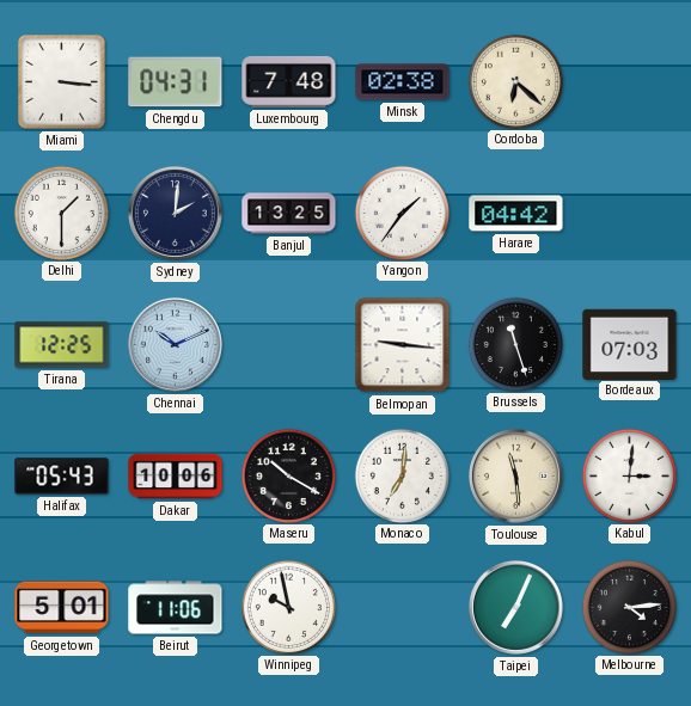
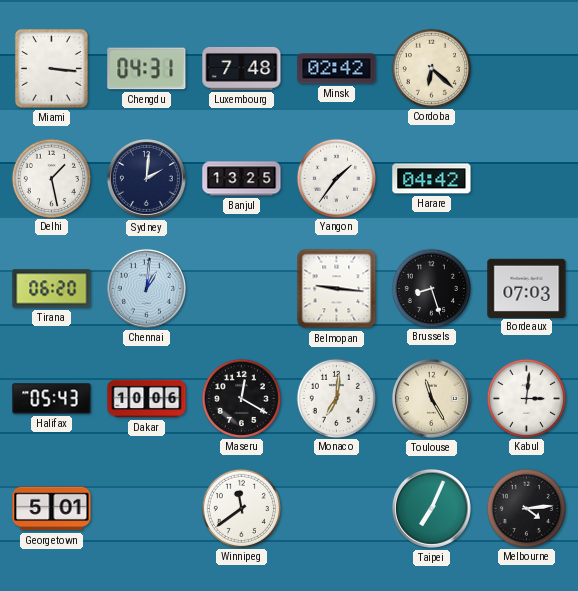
Minsk: 02:38 -> 02:42
Delhi: 1:30 -> 1:28
Tirana: 12:25 -> 06:20
Chennai: 10:11 -> 1:01
Brussels: 11:27 -> 8:27
Maseru: 10:20 -> 12:20
Toulouse: 11:29 -> 11:25
Beirut: 11:06 -> none
Winnipeg: 9:58 -> 11:39
